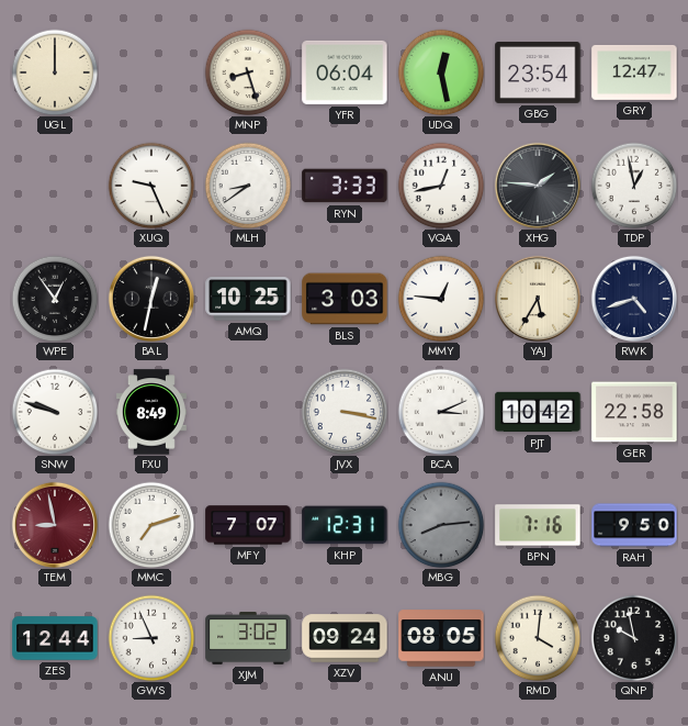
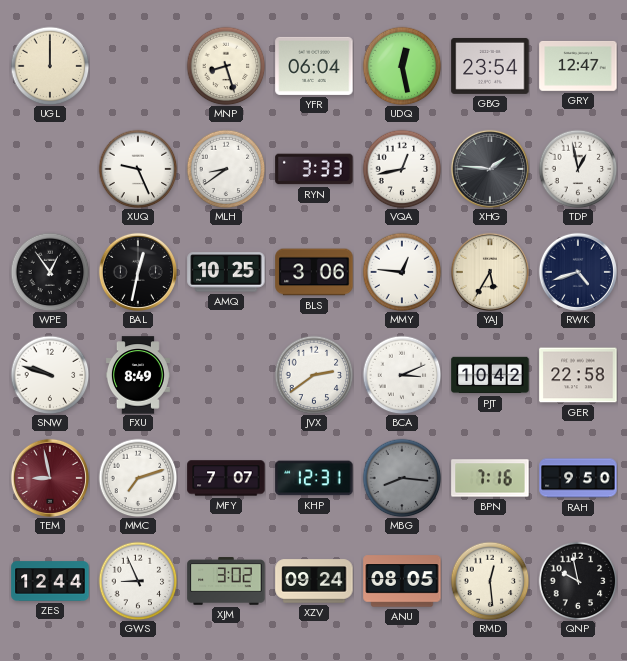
BLS: 3:03 -> 3:06
JVX: 3:17 -> 2:39
MBG: 8:14 -> 8:16
RMD: 4:01 -> 12:29
